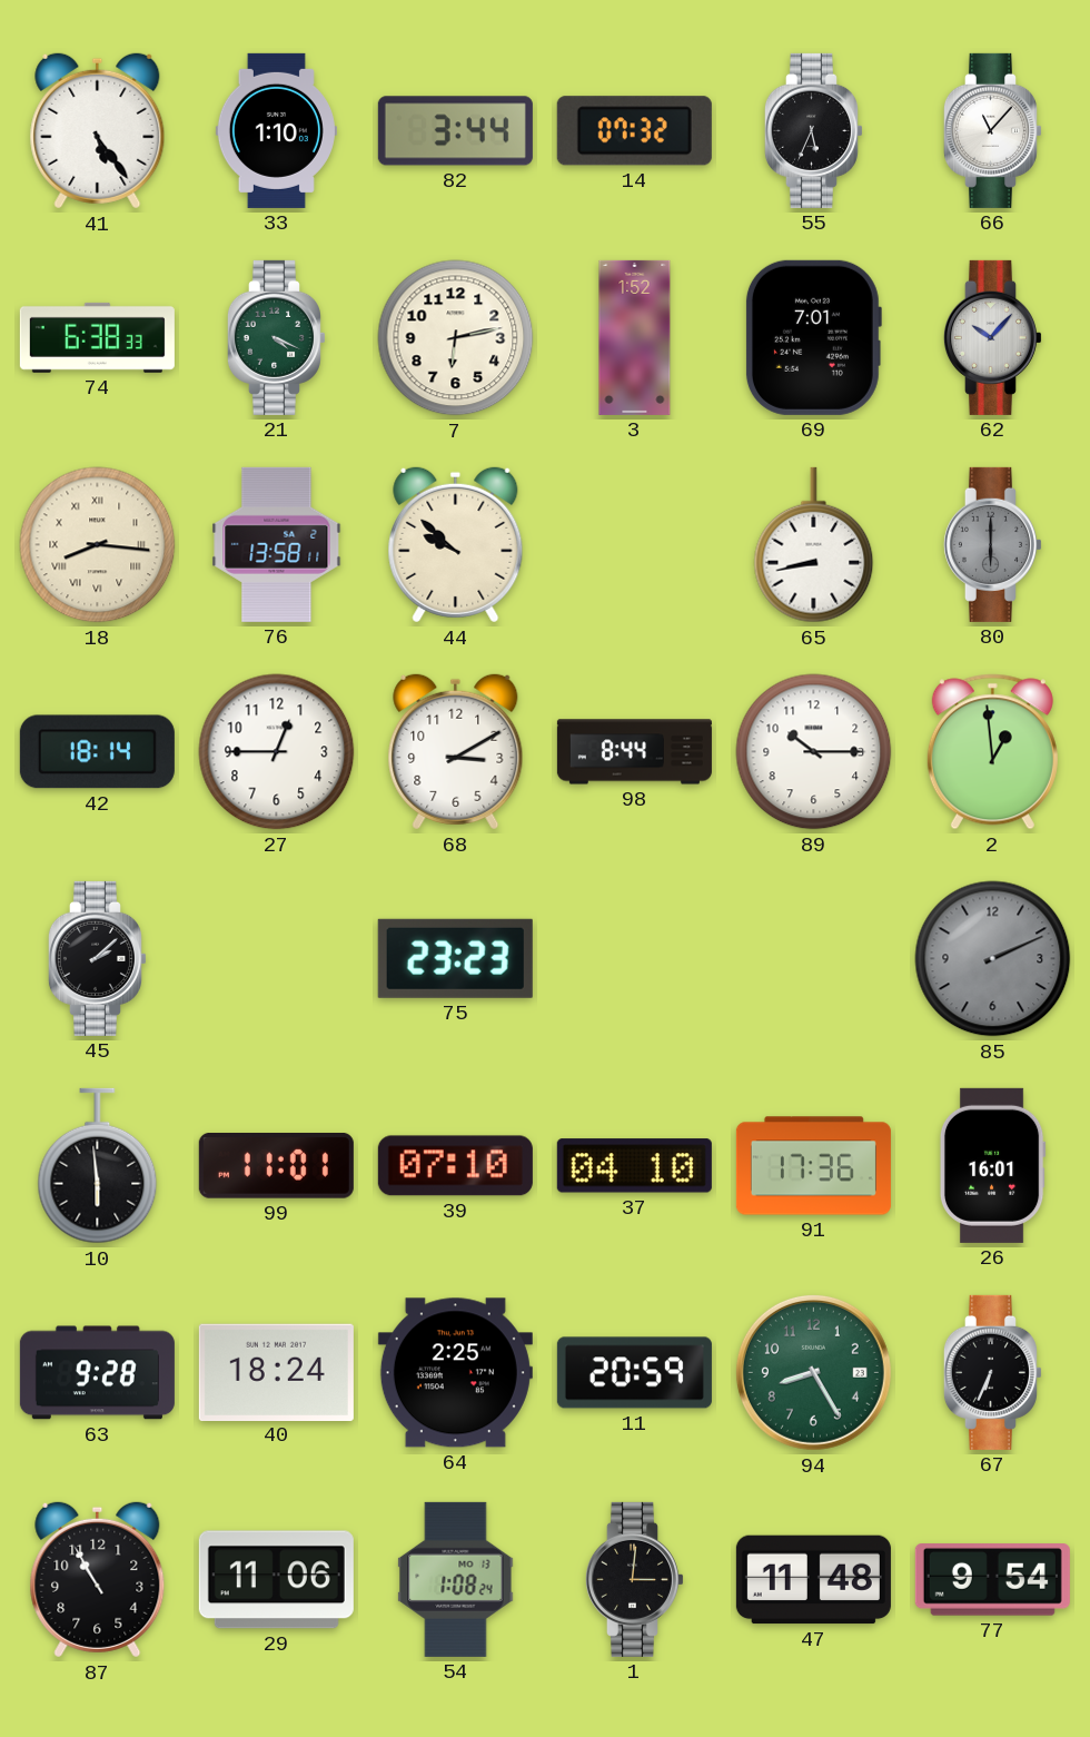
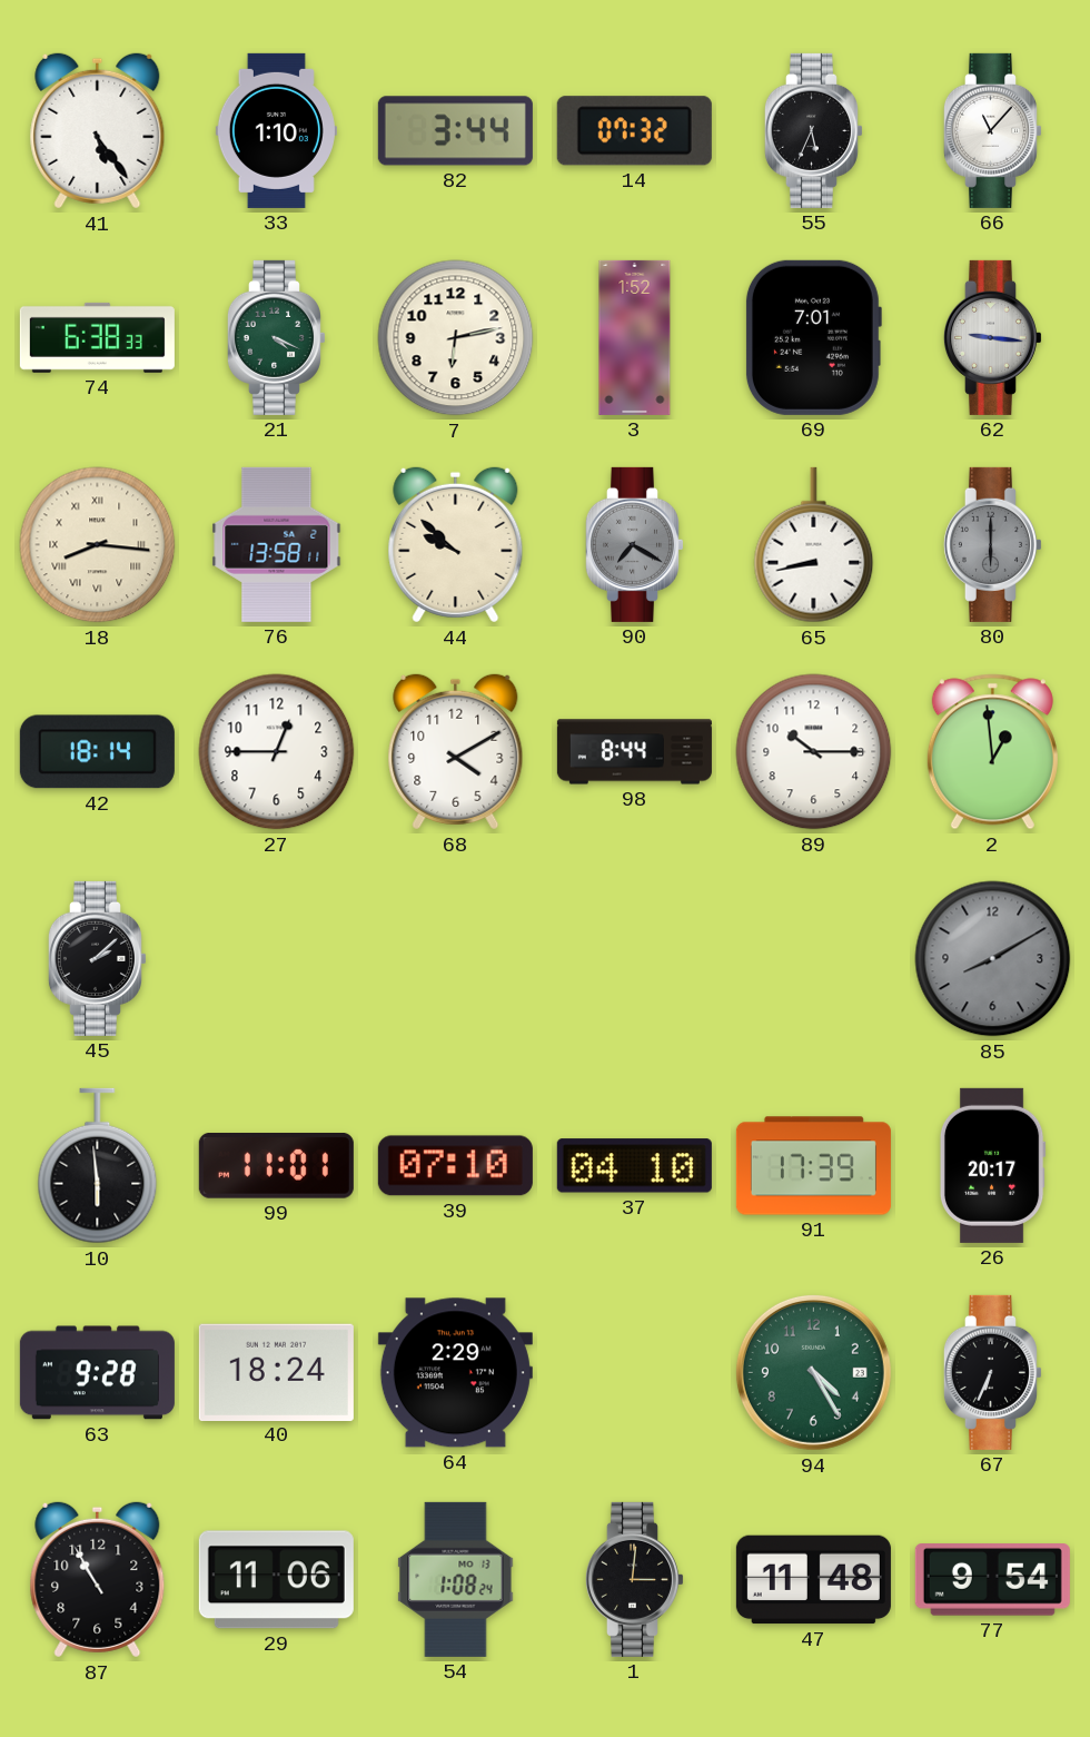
62: 10:07 -> 9:16
90: none -> 7:20
68: 3:10 -> 4:10
75: 23:23 -> none
85: 2:11 -> 8:10
91: 17:36 -> 17:39
26: 16:01 -> 20:17
64: 2:25 -> 2:29
11: 20:59 -> none
94: 8:25 -> 4:25
